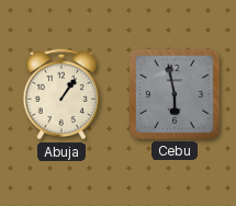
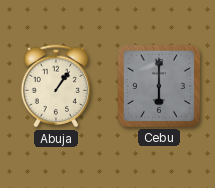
Cebu: 5:58 -> 6:00
